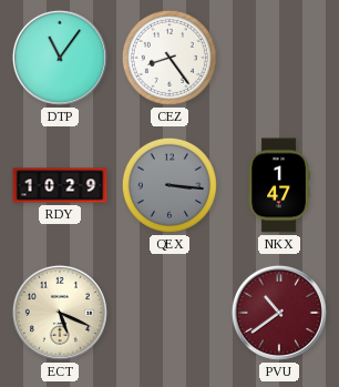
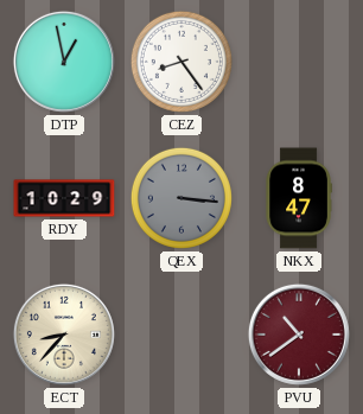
DTP: 11:06 -> 12:58
NKX: 1:47 -> 8:47
ECT: 5:19 -> 8:37
